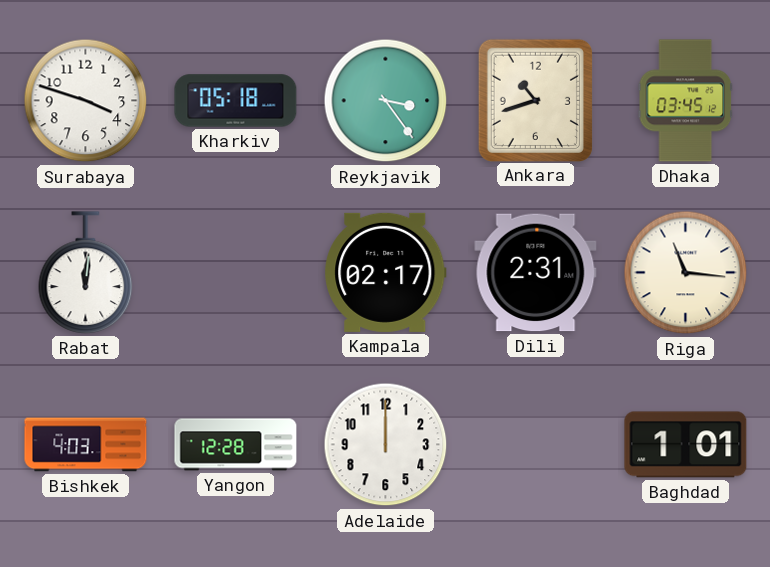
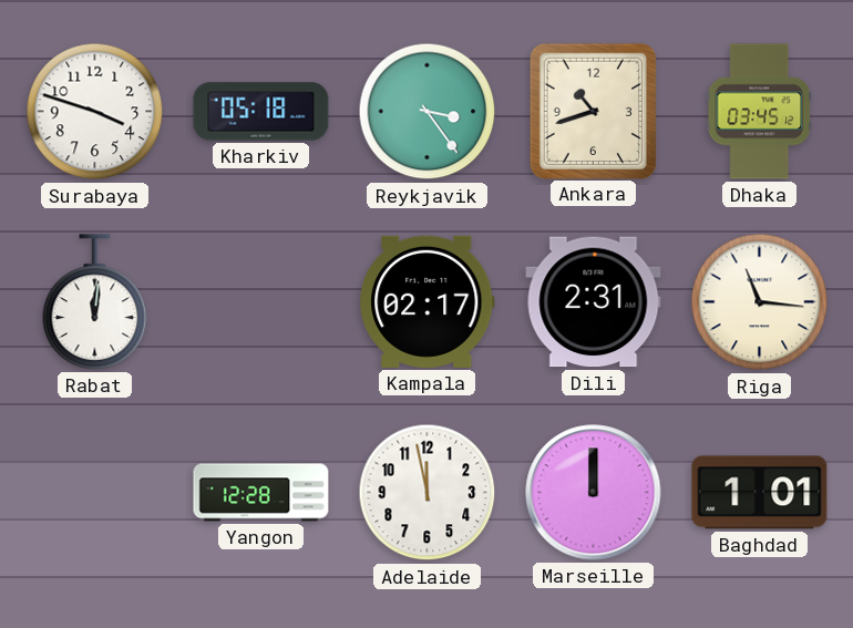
Bishkek: 4:03 -> none
Adelaide: 12:00 -> 11:58
Marseille: none -> 12:00
